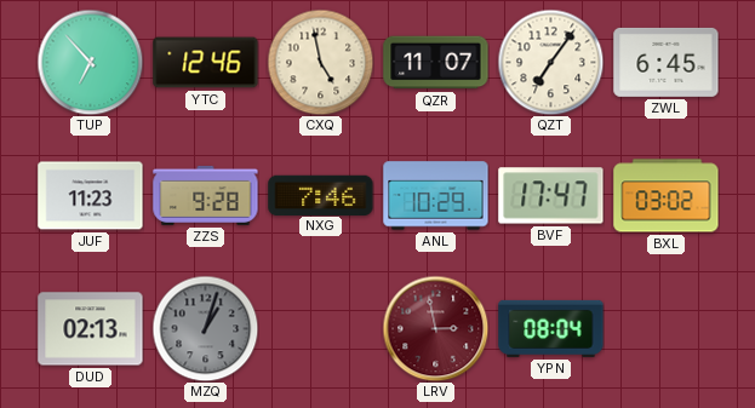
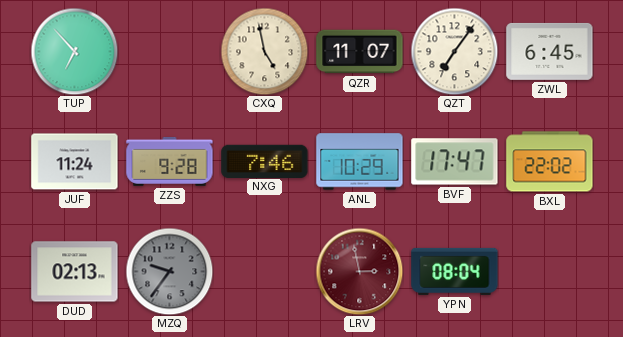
YTC: 12:46 -> none
JUF: 11:23 -> 11:24
BXL: 03:02 -> 22:02
MZQ: 1:03 -> 9:36
